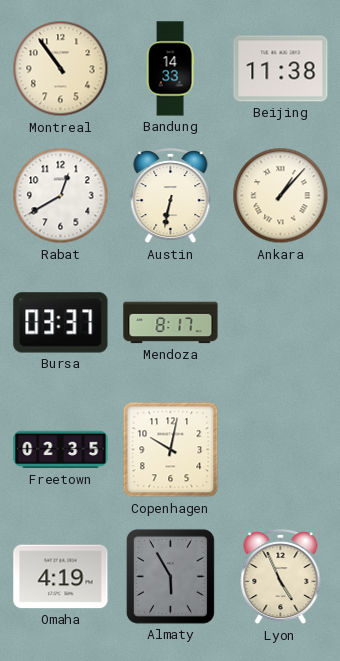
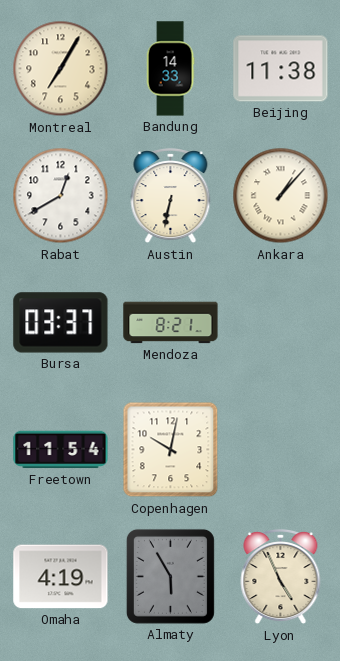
Montreal: 10:54 -> 7:05
Mendoza: 8:17 -> 8:21
Freetown: 02:35 -> 11:54
